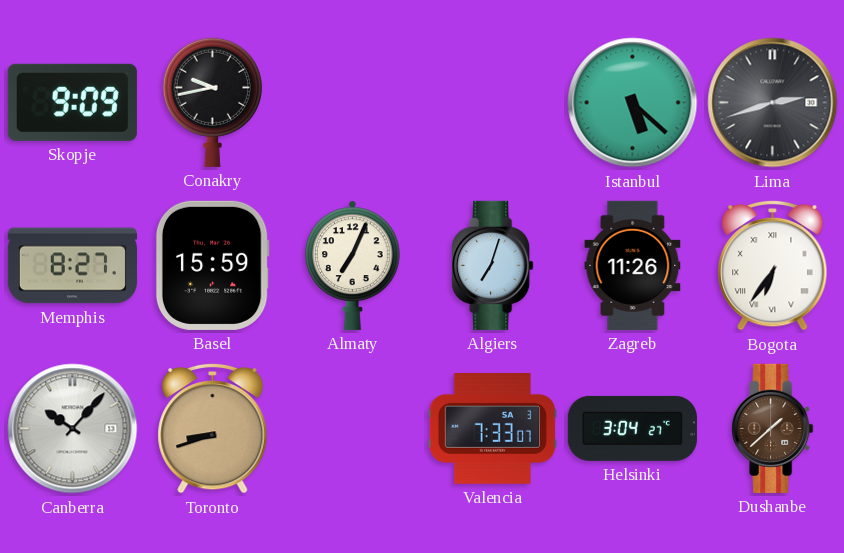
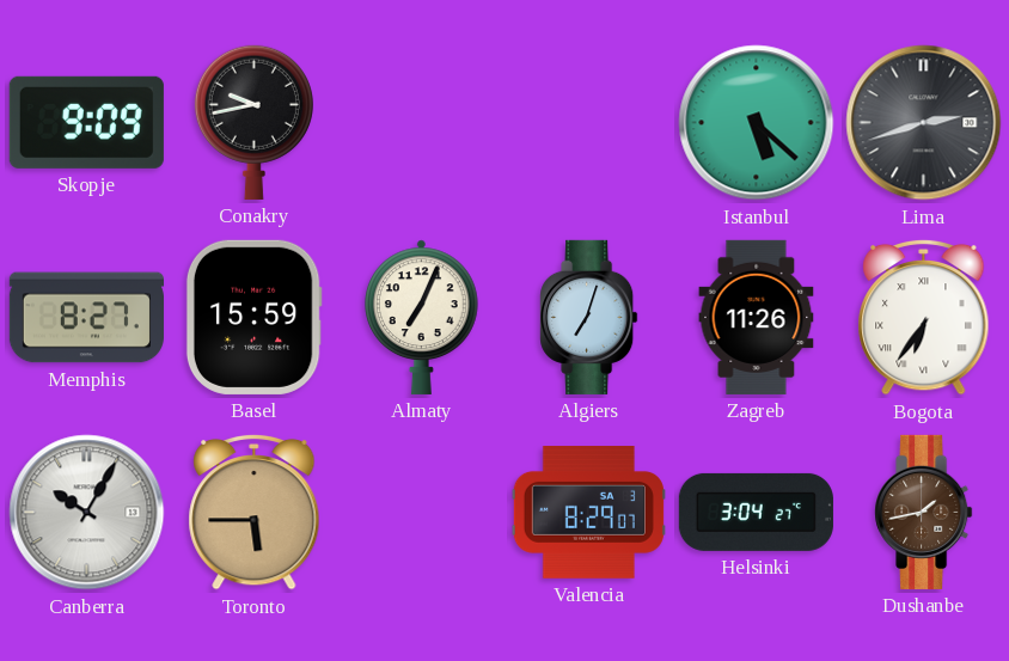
Canberra: 10:07 -> 10:05
Toronto: 8:42 -> 5:45
Valencia: 7:33 -> 8:29
Dushanbe: 1:38 -> 1:43
